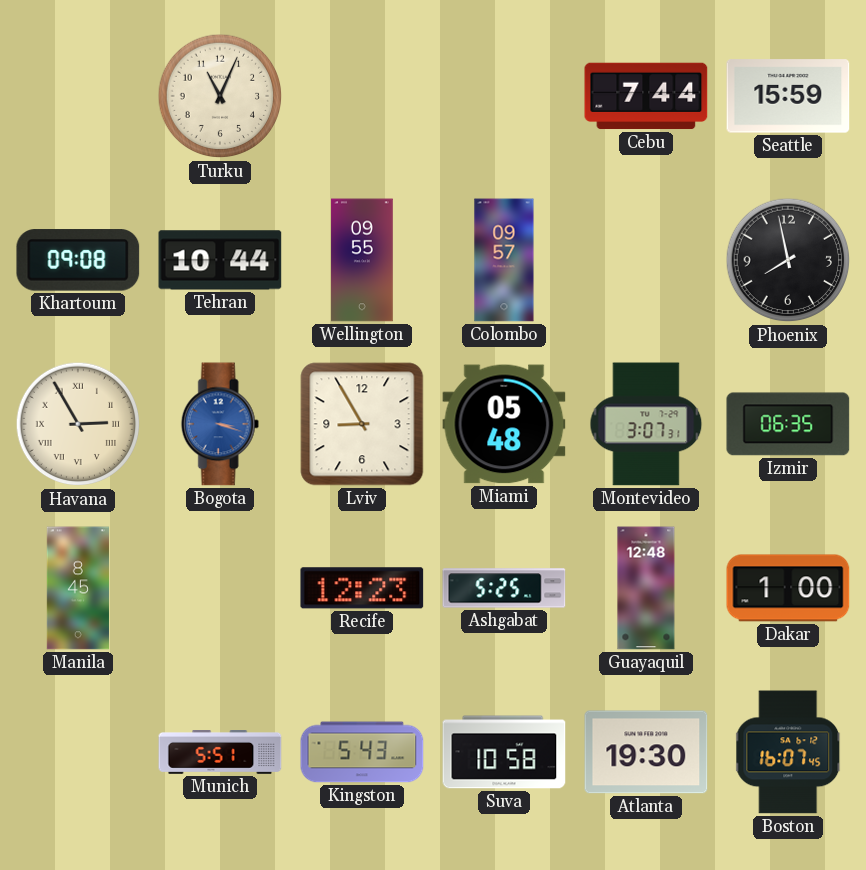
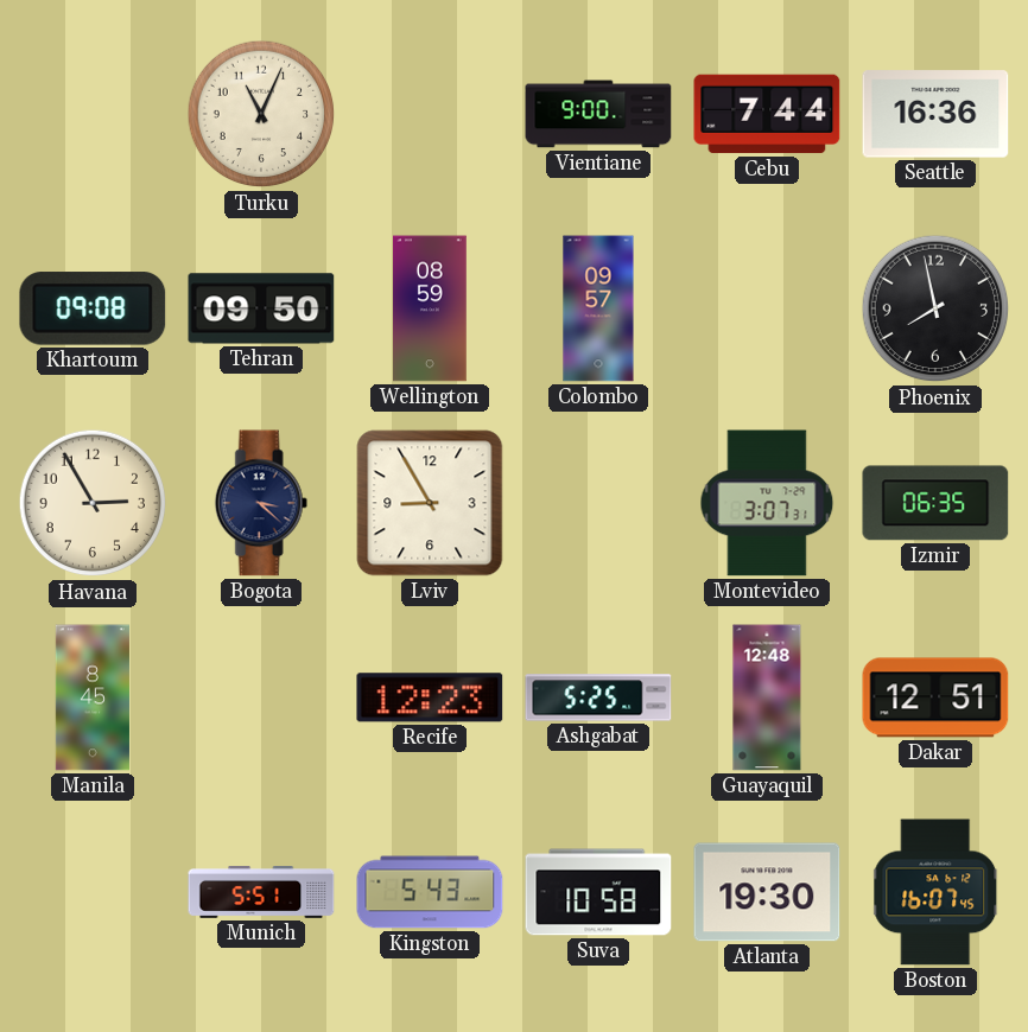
Vientiane: none -> 9:00
Seattle: 15:59 -> 16:36
Tehran: 10:44 -> 09:50
Wellington: 09:55 -> 08:59
Havana numerals: Roman -> Arabic
Bogota: 3:18 -> 3:22
Bogota dial: blue -> navy
Miami: 05:48 -> none
Dakar: 1:00 -> 12:51
